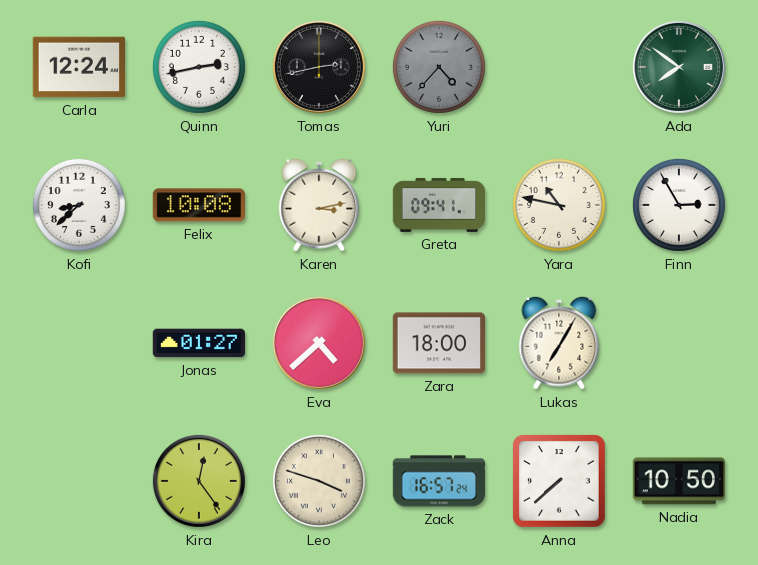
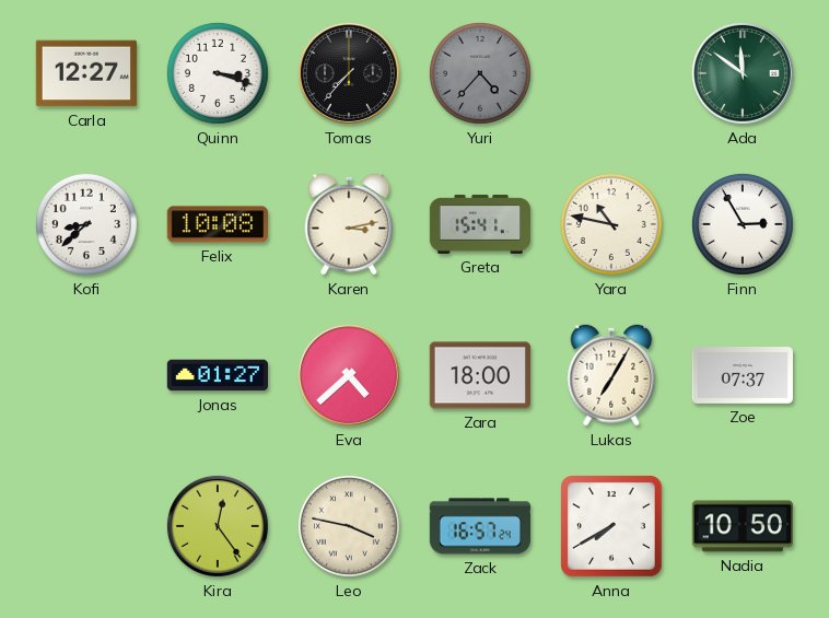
Carla: 12:24 -> 12:27
Quinn: 2:43 -> 3:18
Tomas: 2:43 -> 7:37
Ada: 7:51 -> 11:51
Greta: 09:41 -> 15:41
Zoe: none -> 07:37
Leo: 3:48 -> 3:47
Anna: 7:38 -> 7:40
